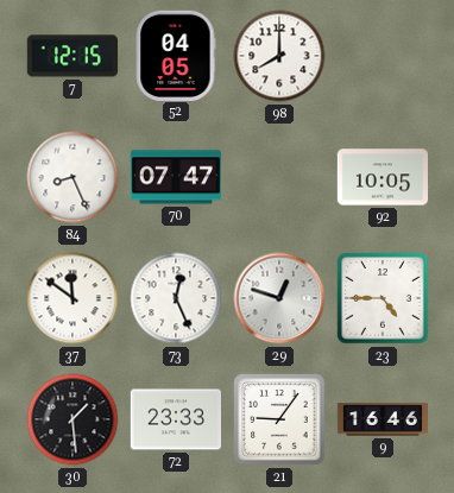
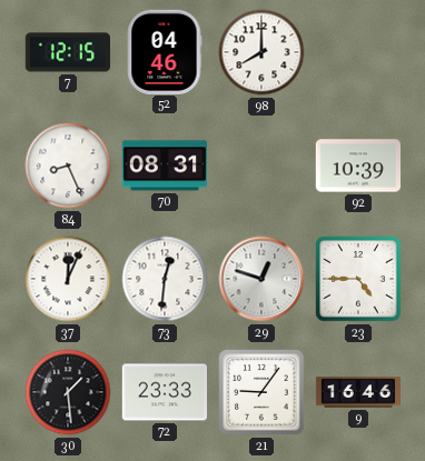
52: 04:05 -> 04:46
70: 07:47 -> 08:31
92: 10:05 -> 10:39
37: 11:51 -> 12:04
73: 12:26 -> 12:31
